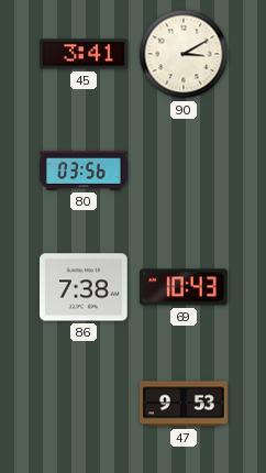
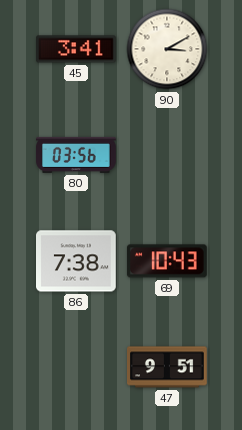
47: 9:53 -> 9:51
